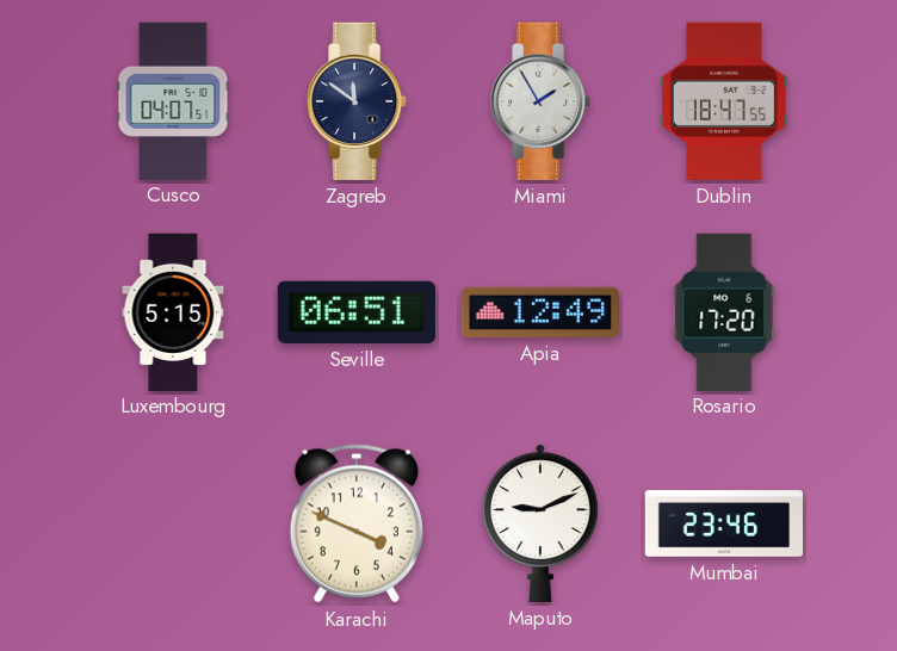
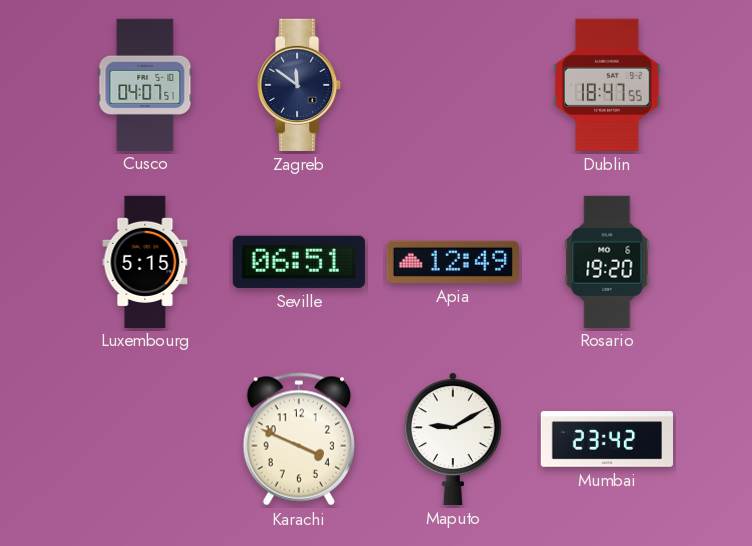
Miami: 1:55 -> none
Rosario: 17:20 -> 19:20
Maputo: 9:11 -> 9:10
Mumbai: 23:46 -> 23:42
